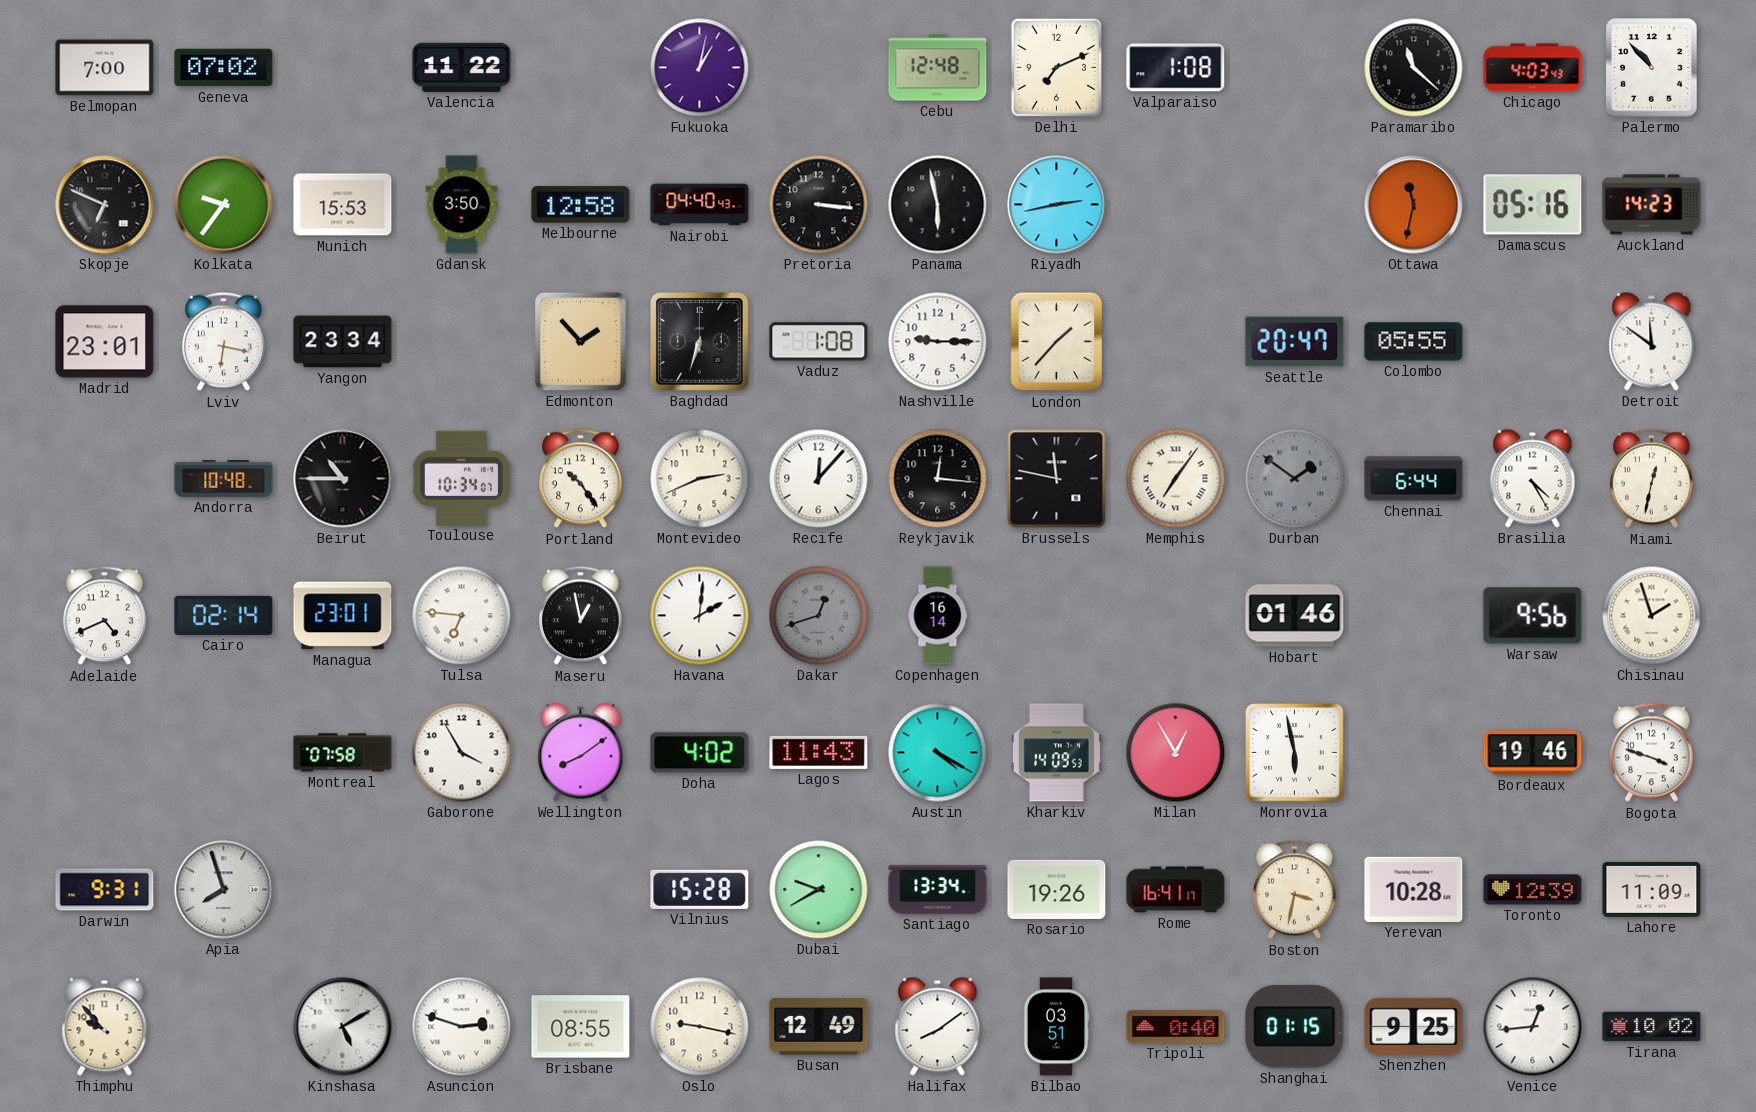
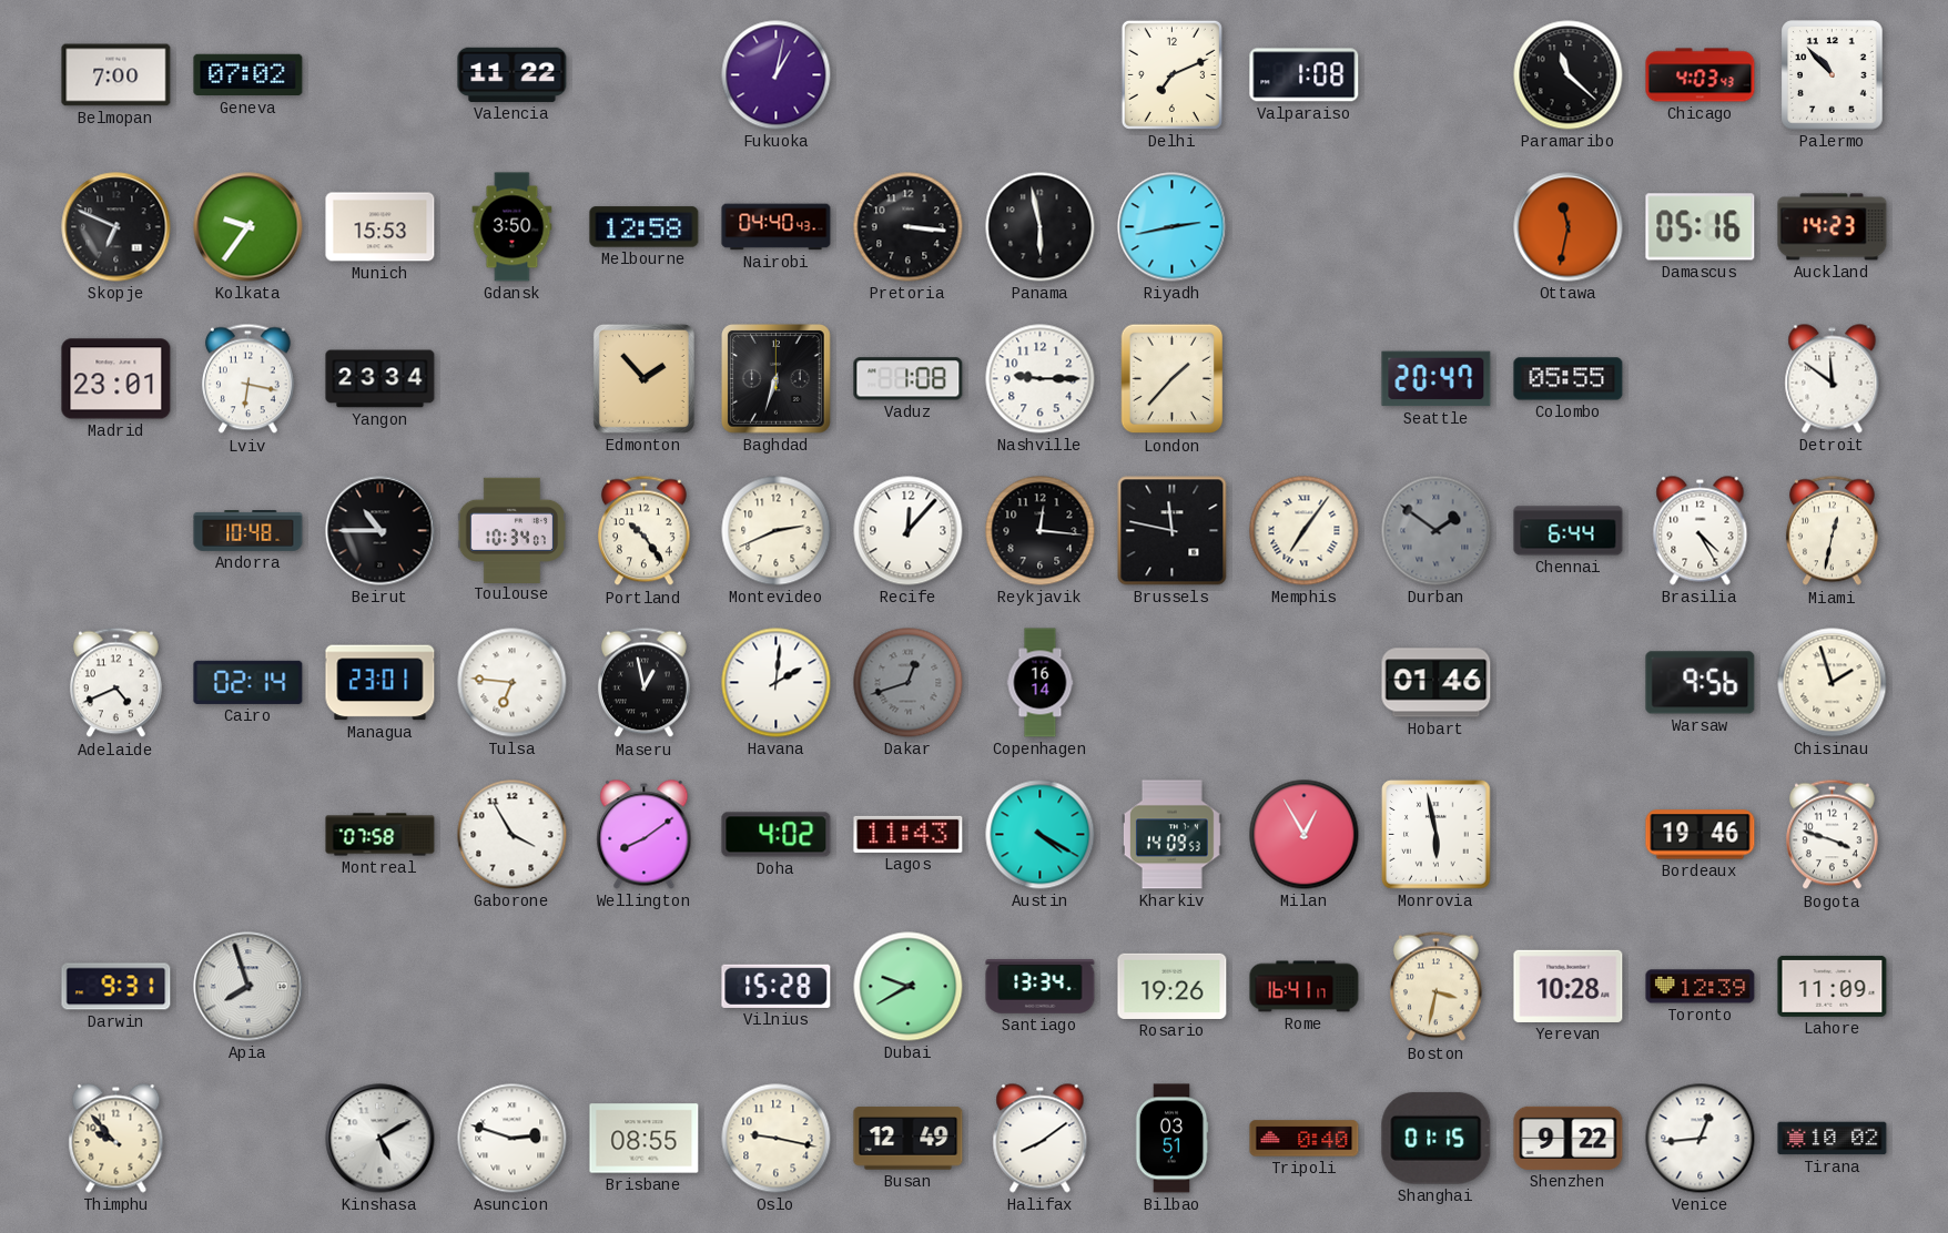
Cebu: 12:48 -> none
Shenzhen: 9:25 -> 9:22
